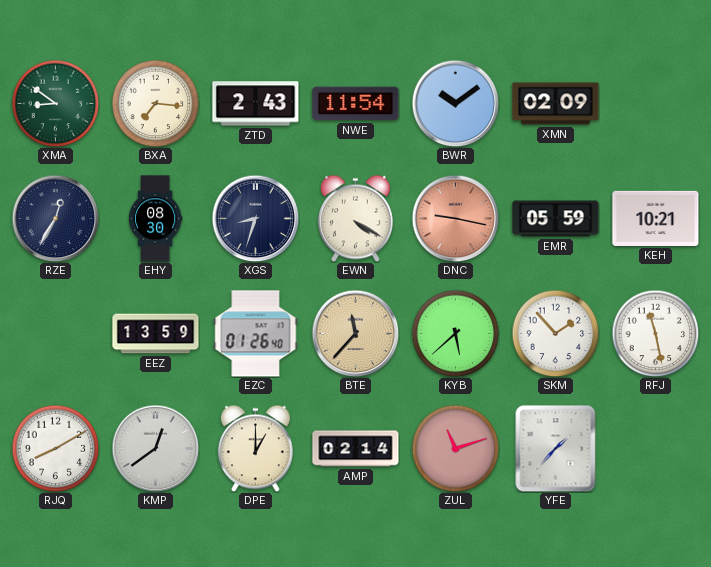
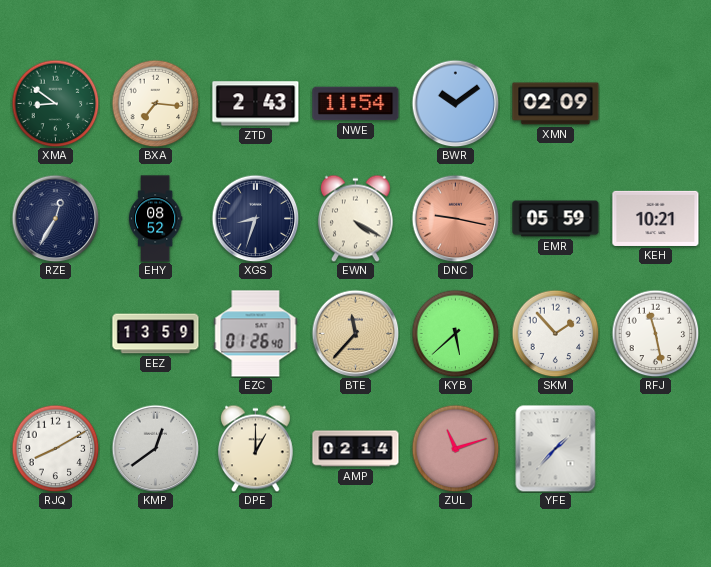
EHY: 08:30 -> 08:52
